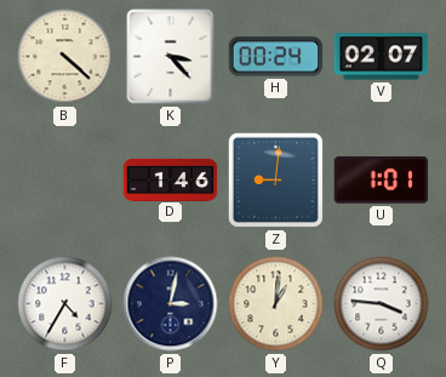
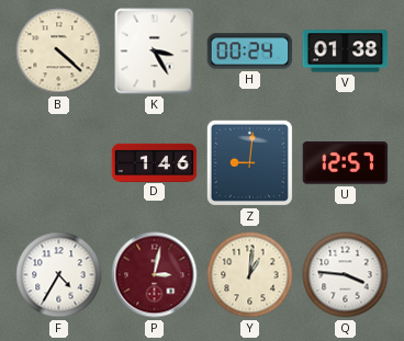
K: 3:23 -> 3:25
V: 02:07 -> 01:38
U: 1:01 -> 12:57
P dial: navy -> burgundy
